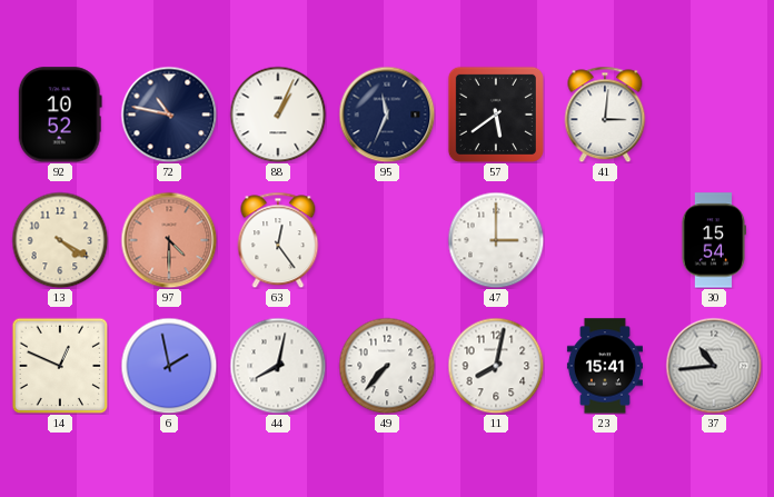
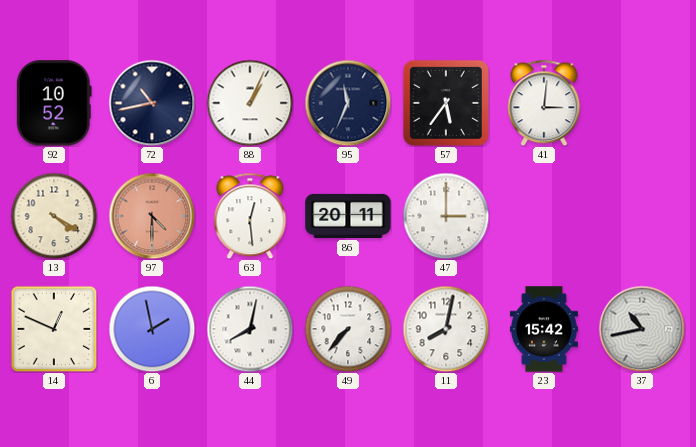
72: 10:47 -> 10:43
57: 5:39 -> 5:36
63: 12:24 -> 12:29
86: none -> 20:11
30: 15:54 -> none
23: 15:41 -> 15:42
37: 10:44 -> 10:43
